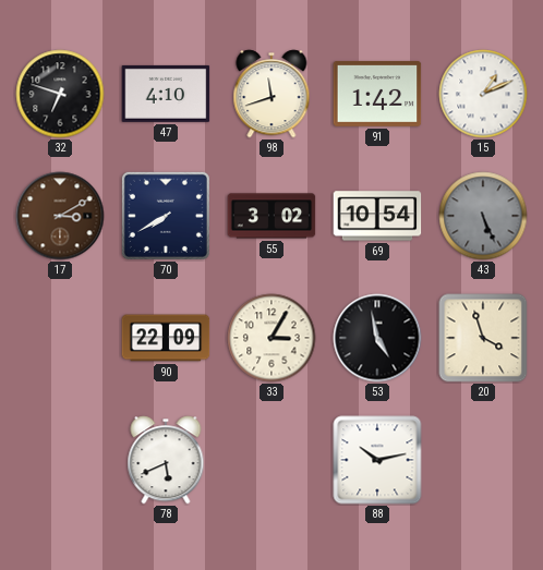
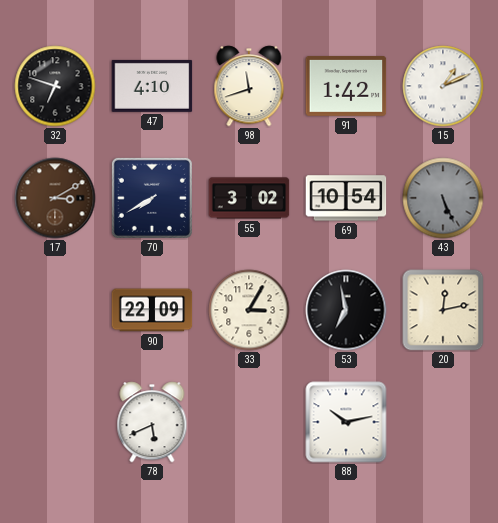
53: 4:58 -> 6:58
20: 3:57 -> 12:13
